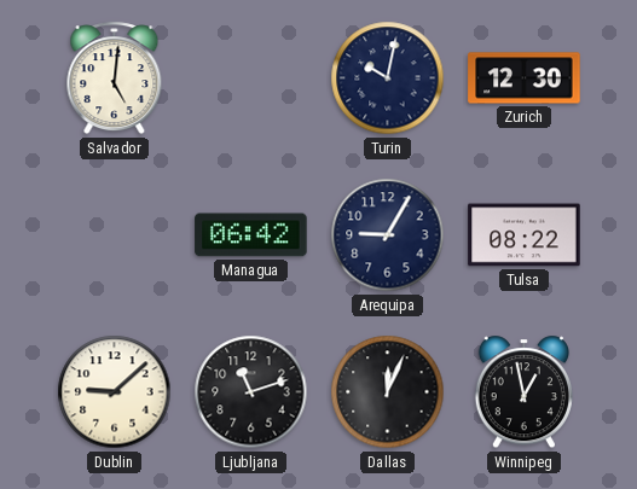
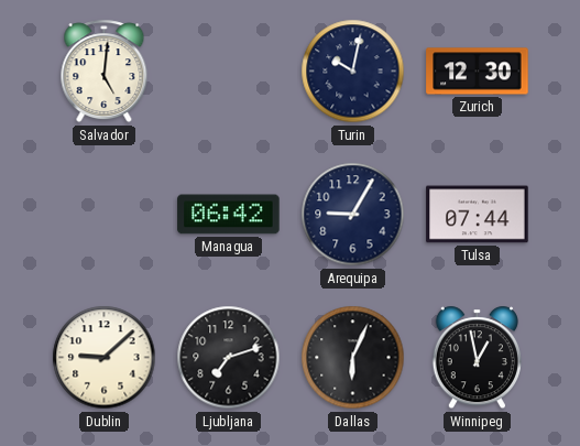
Tulsa: 08:22 -> 07:44
Ljubljana: 11:12 -> 7:12
Dallas: 12:04 -> 6:04
